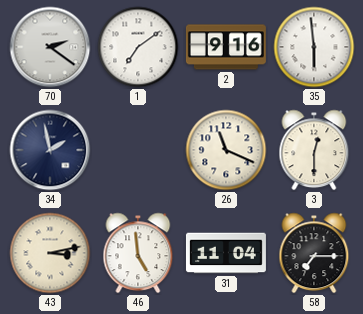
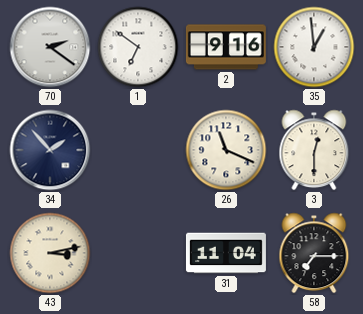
1: 7:09 -> 6:51
35: 5:59 -> 12:59
34: 1:58 -> 1:53
46: 4:59 -> none
